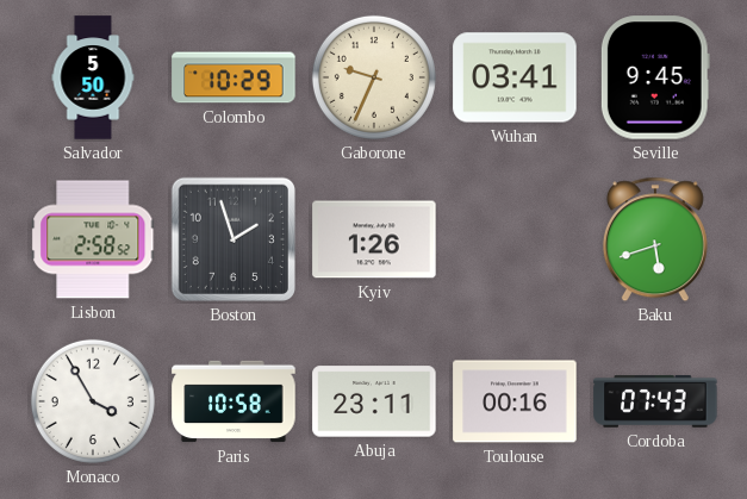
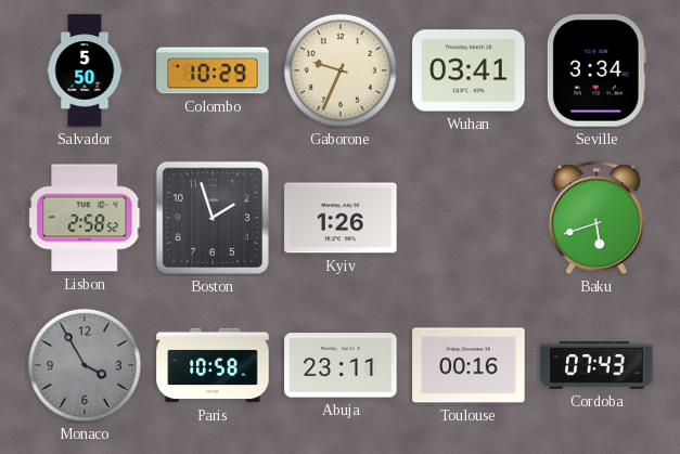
Seville: 9:45 -> 3:34
Monaco dial: white -> grey
